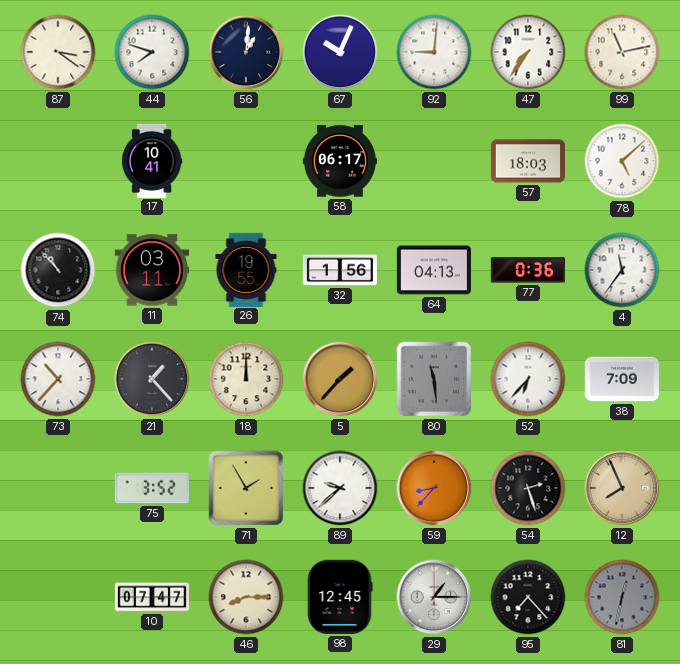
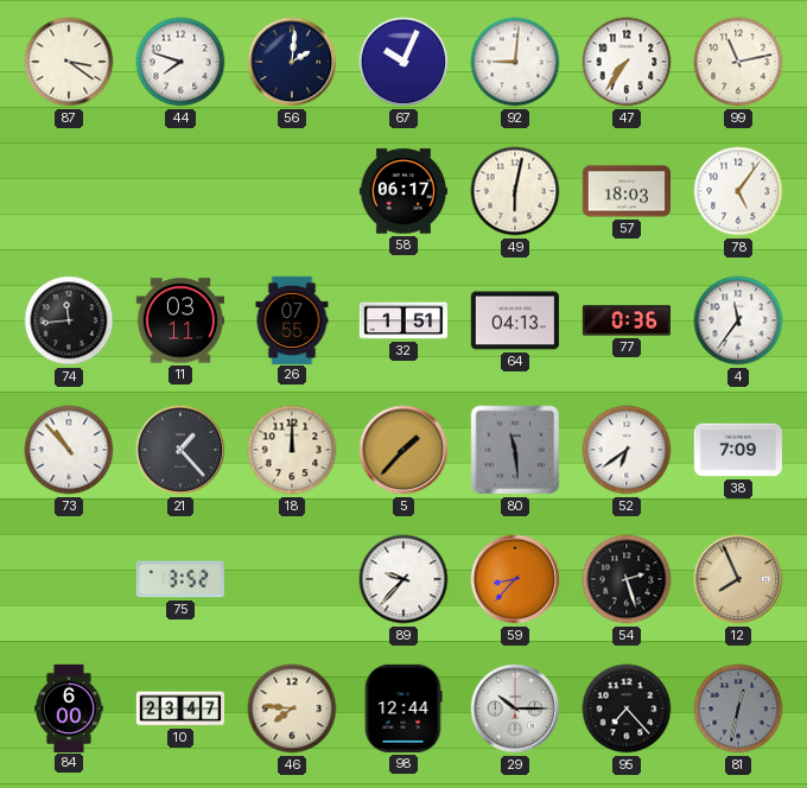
56: 1:01 -> 2:01
17: 10:41 -> none
49: none -> 6:02
78: 5:08 -> 5:06
74: 10:53 -> 11:44
26: 19:55 -> 07:55
32: 1:56 -> 1:51
73: 10:37 -> 10:53
52: 6:37 -> 6:39
71: 1:55 -> none
89: 9:38 -> 9:37
84: none -> 6:00
10: 07:47 -> 23:47
46: 8:15 -> 7:46
98: 12:45 -> 12:44
29: 1:15 -> 10:15
